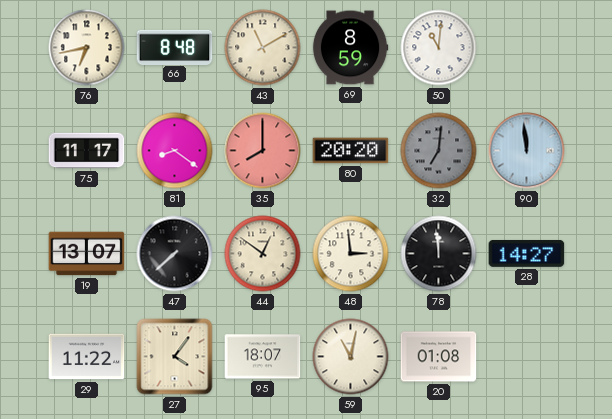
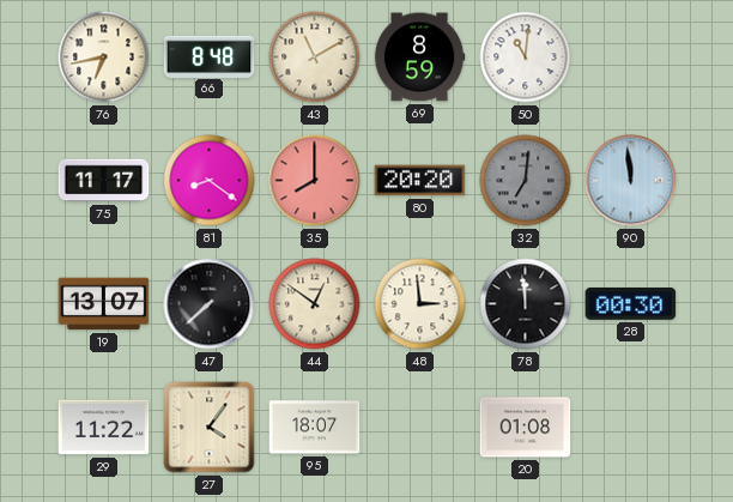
28: 14:27 -> 00:30
59: 11:02 -> none
